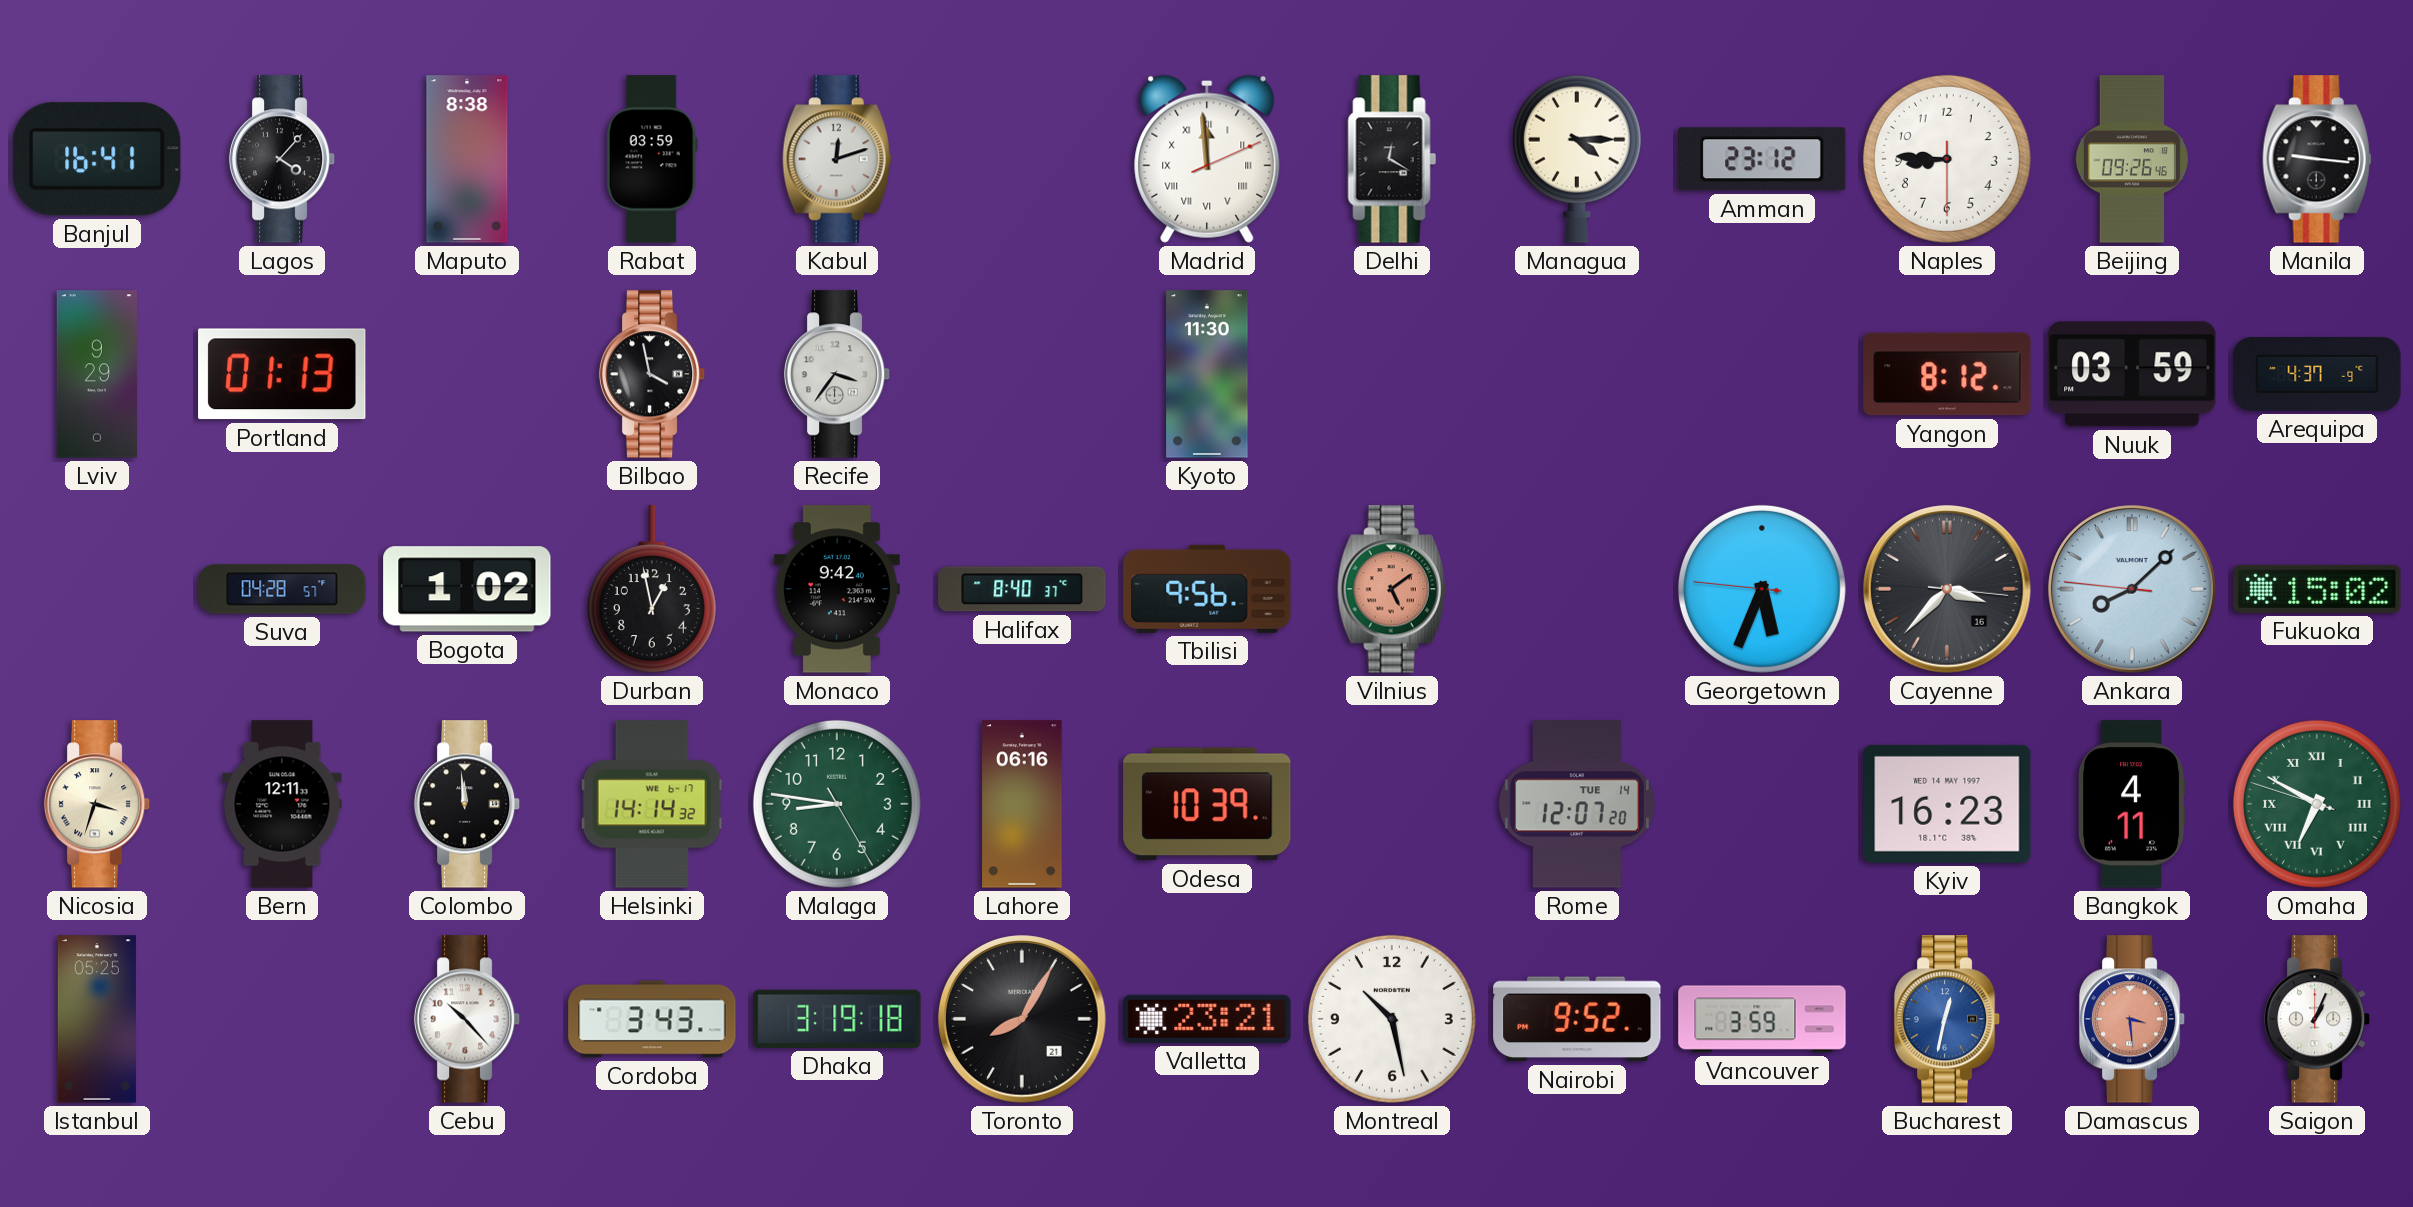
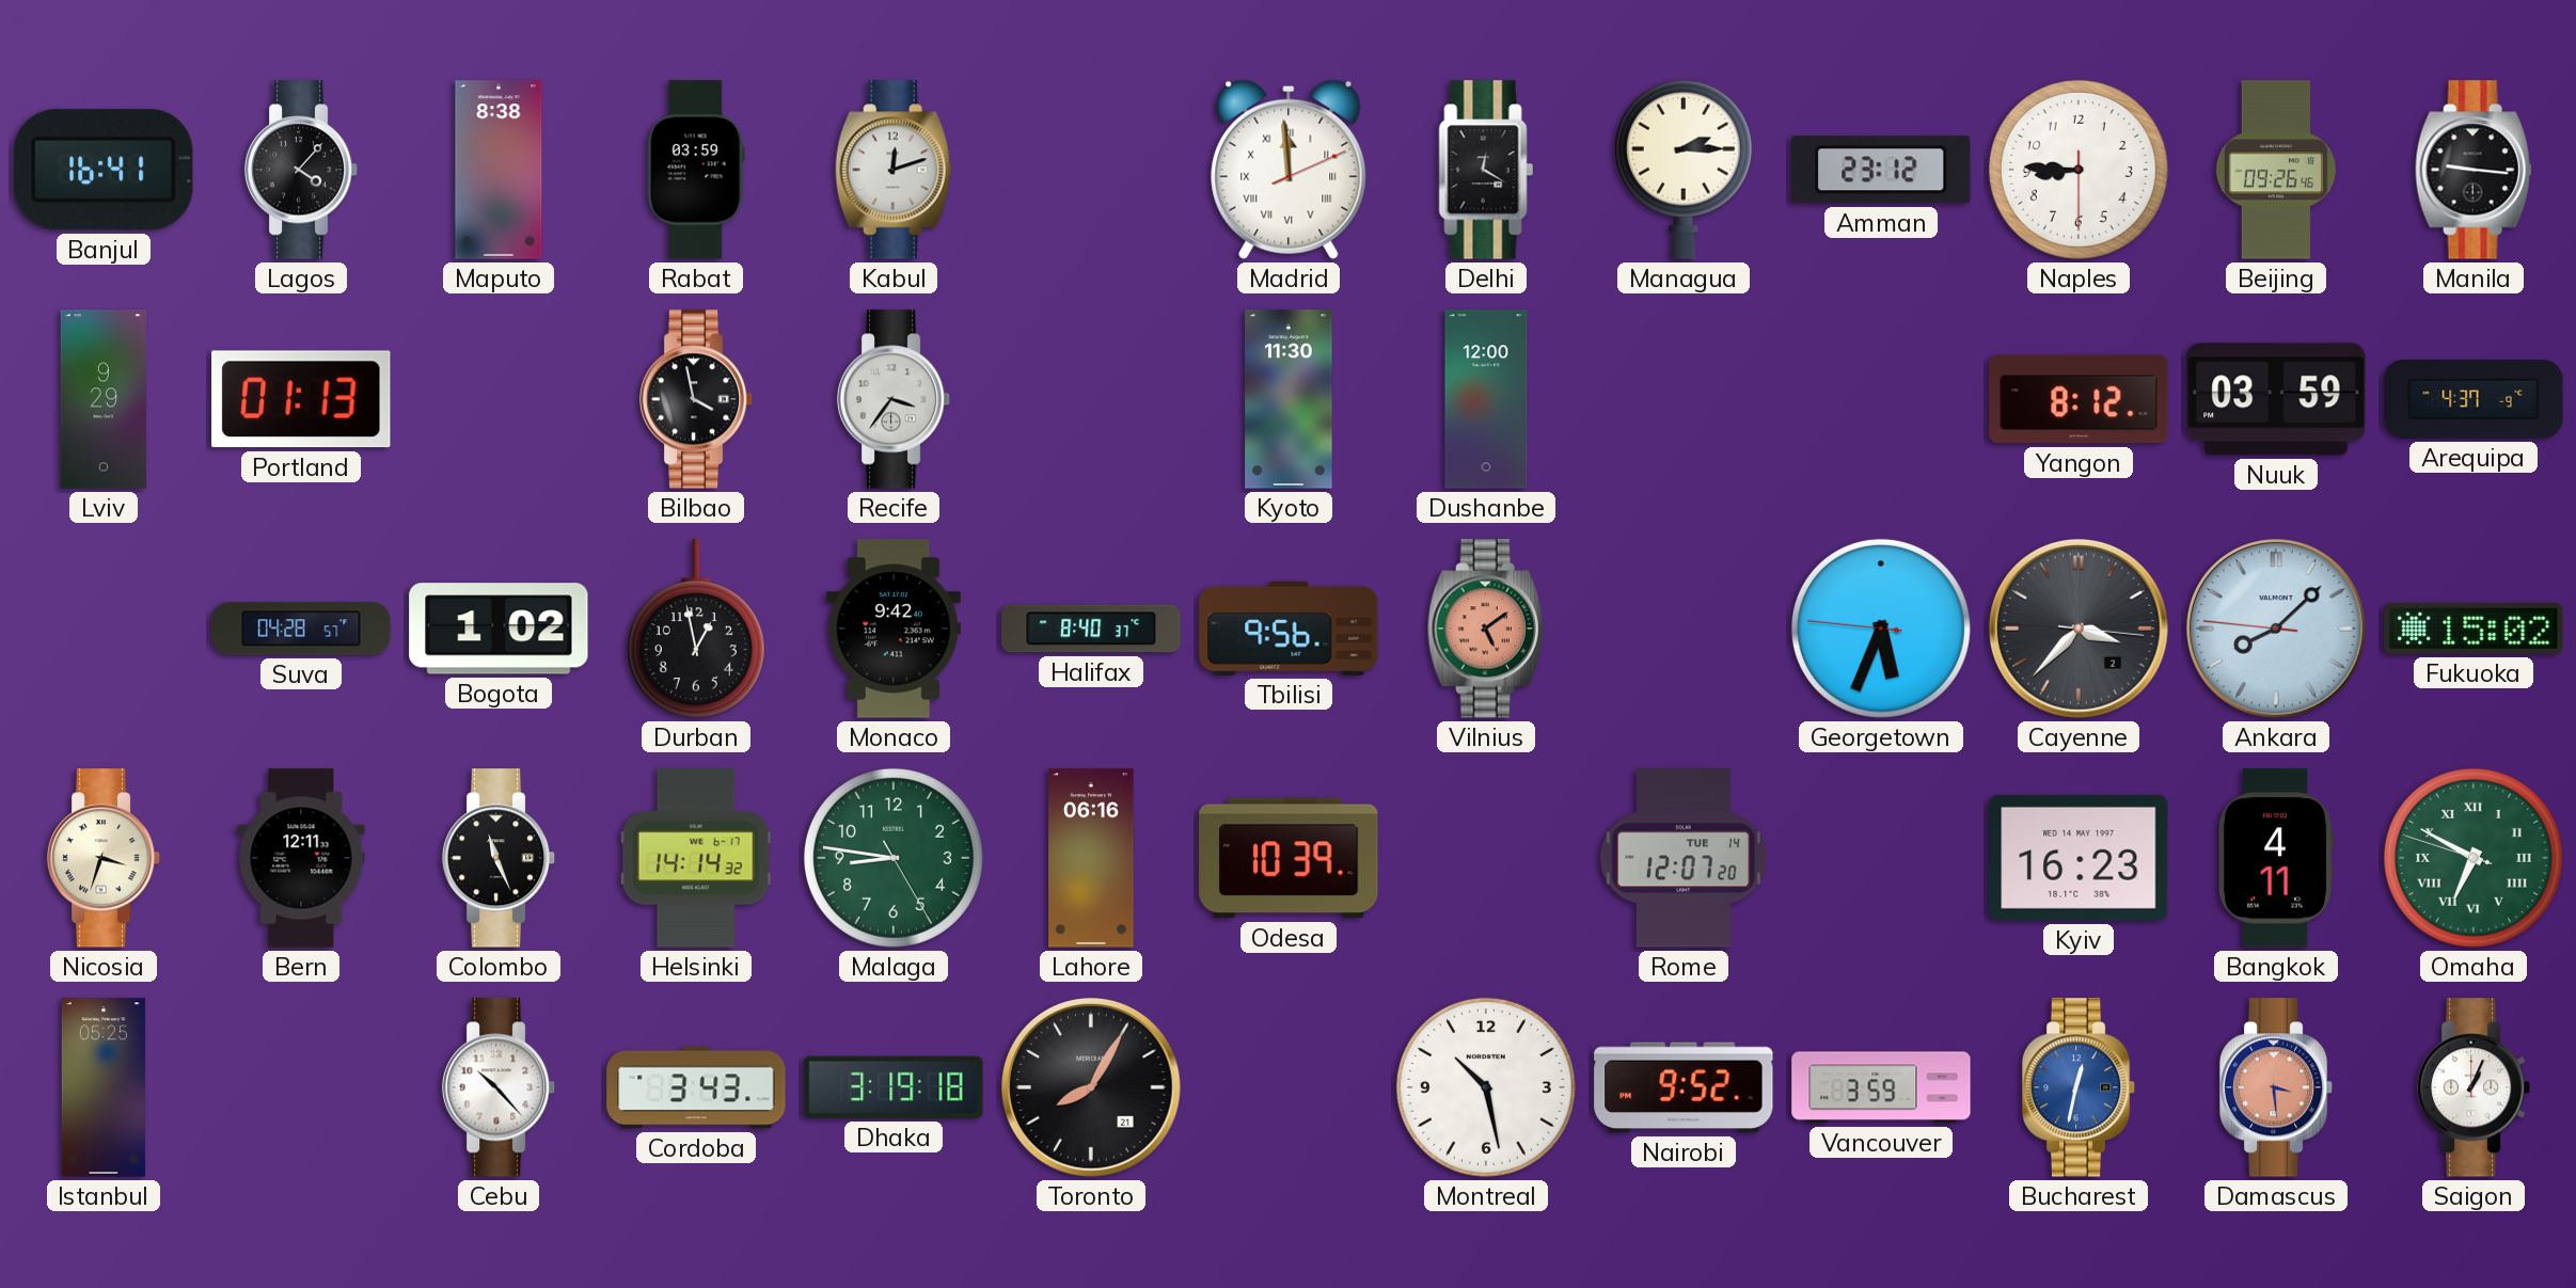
Managua: 4:15 -> 2:15
Dushanbe: none -> 12:00
Cayenne date: 16 -> 2
Colombo: 11:59 -> 11:26
Valletta: 23:21 -> none
